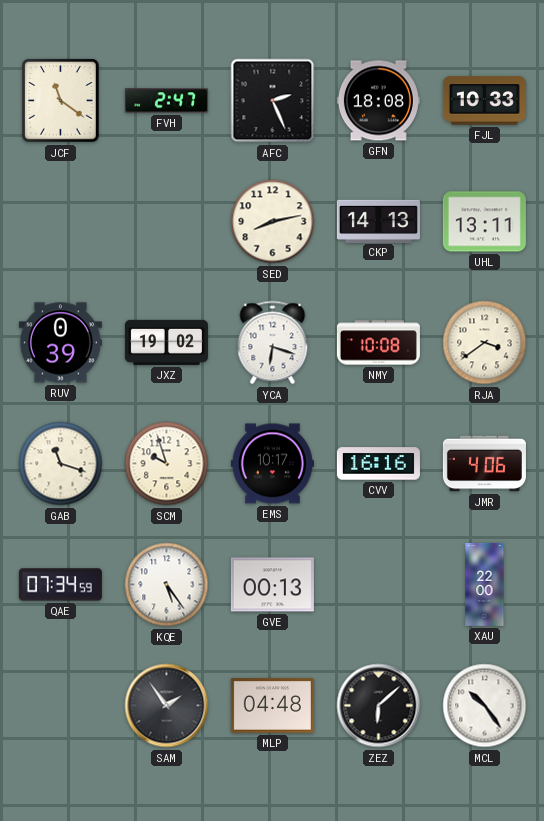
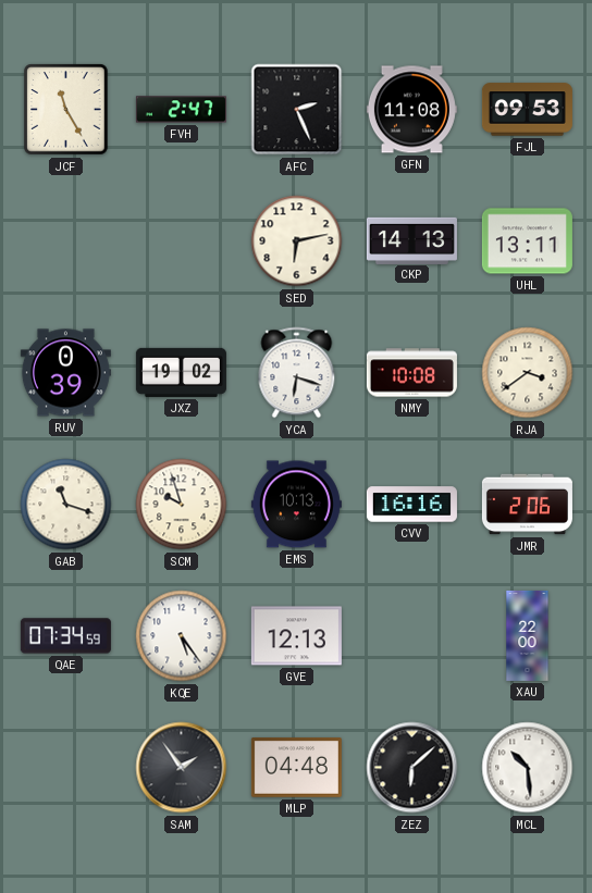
JCF: 11:21 -> 11:25
GFN: 18:08 -> 11:08
FJL: 10:33 -> 09:53
SED: 8:13 -> 6:13
EMS: 10:17 -> 10:13
JMR: 4:06 -> 2:06
GVE: 00:13 -> 12:13
MCL: 10:24 -> 10:29
